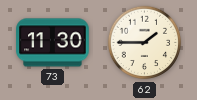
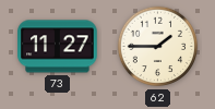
73: 11:30 -> 11:27
